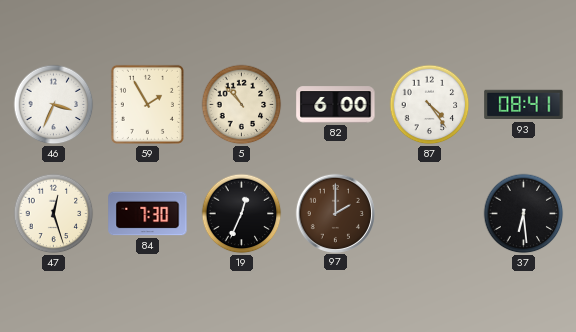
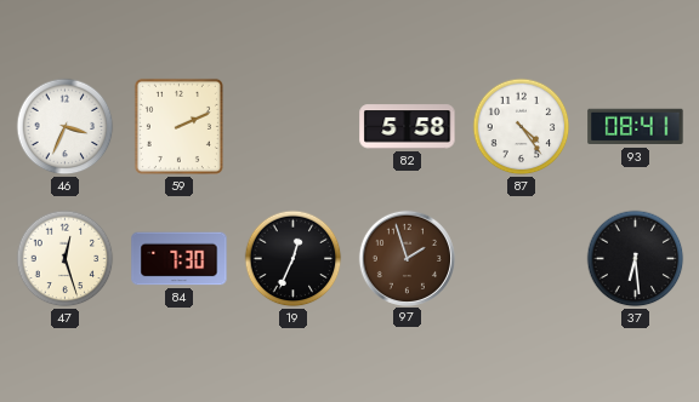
59: 1:55 -> 2:11
5: 10:53 -> none
82: 6:00 -> 5:58
97: 2:00 -> 1:57
